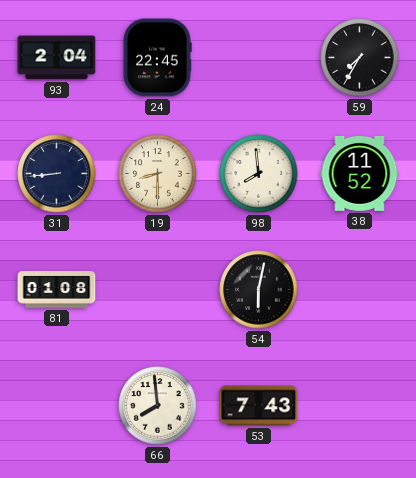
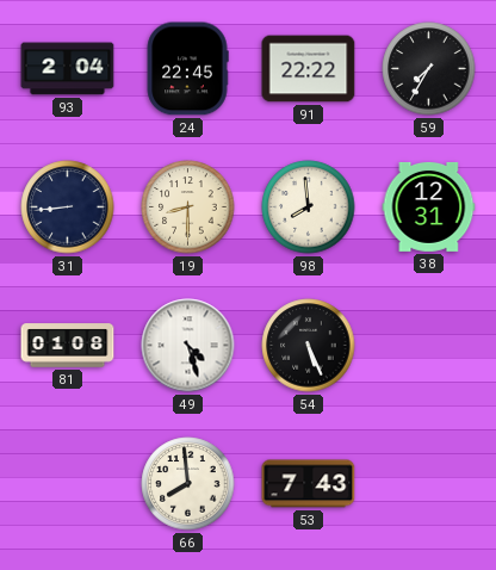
91: none -> 22:22
38: 11:52 -> 12:31
49: none -> 4:27
54: 6:02 -> 5:26
